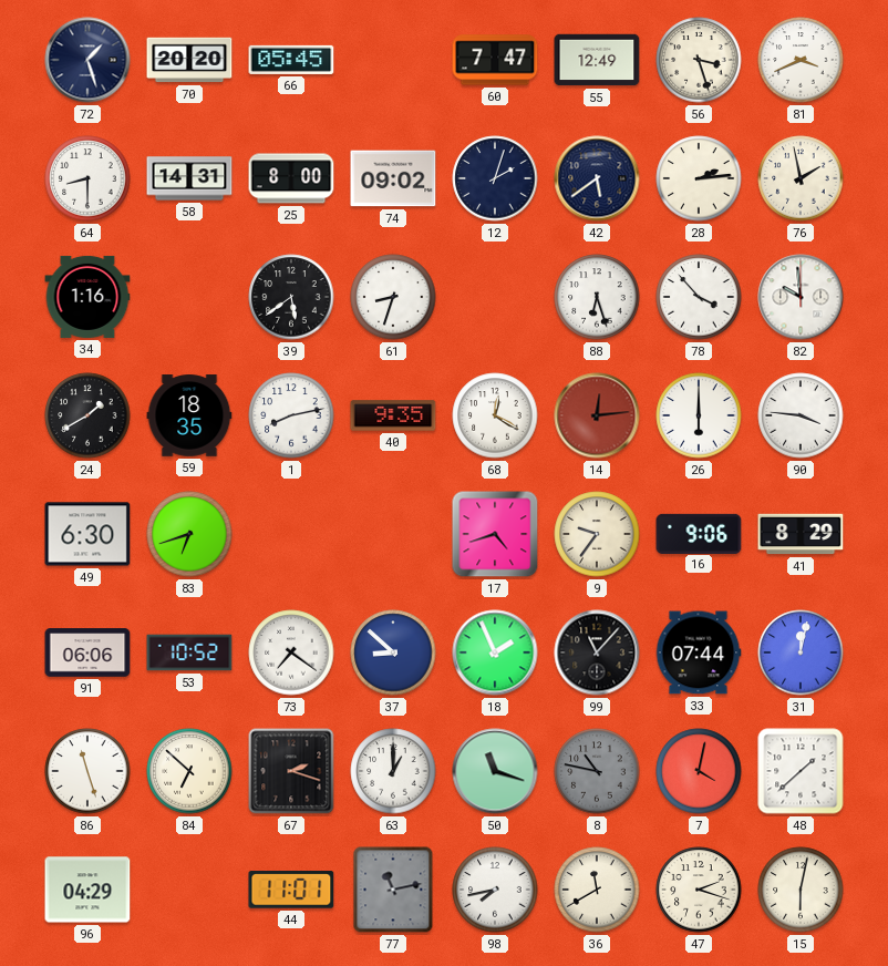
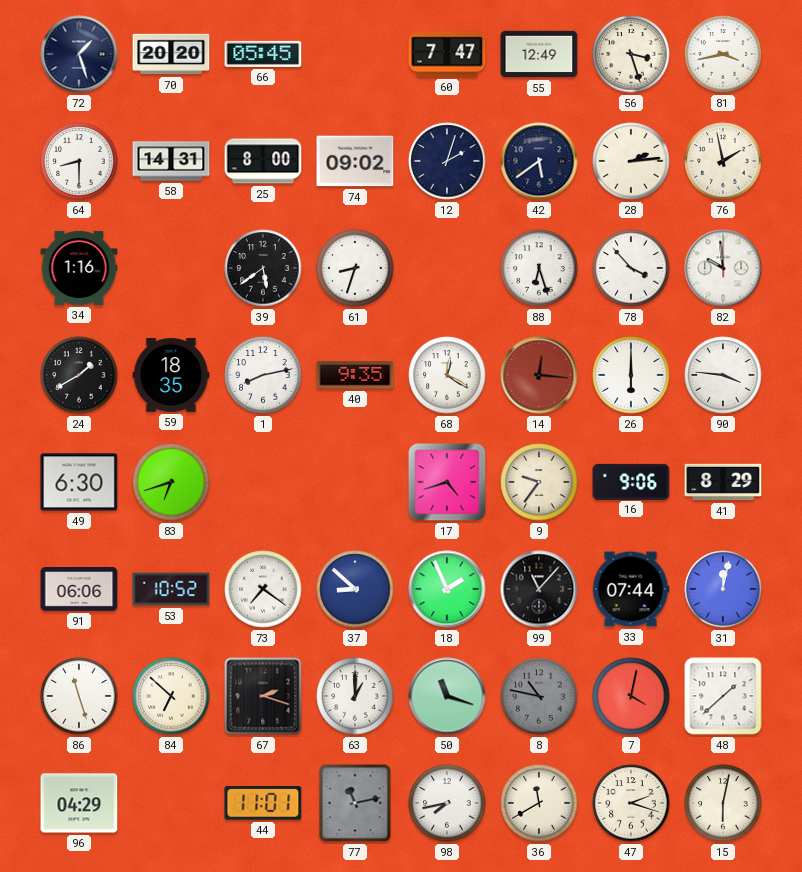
81: 3:41 -> 3:43
14: 12:14 -> 12:16
